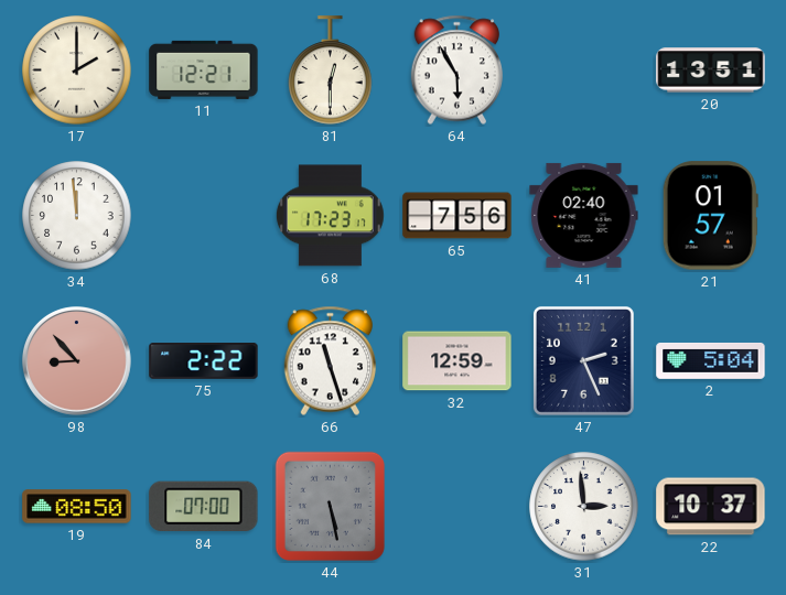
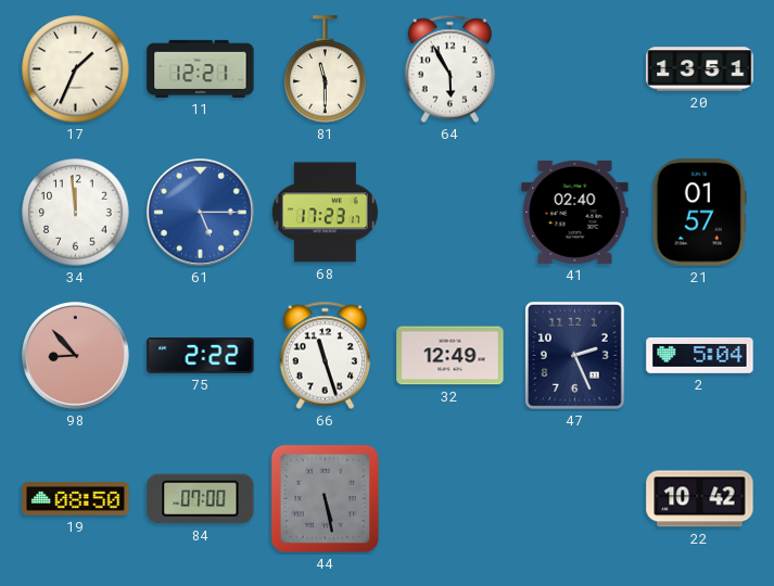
17: 2:00 -> 1:34
81: 12:30 -> 11:30
61: none -> 5:15
65: 7:56 -> none
32: 12:59 -> 12:49
31: 2:59 -> none
22: 10:37 -> 10:42
